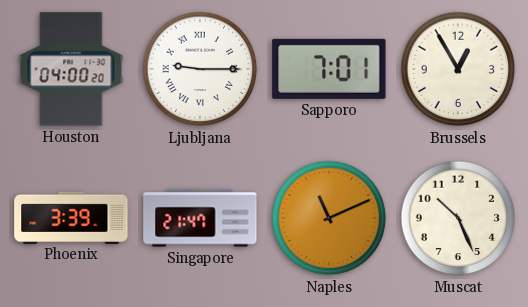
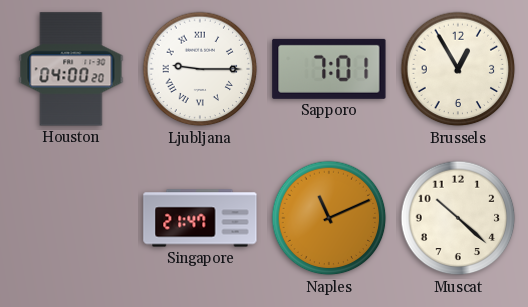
Phoenix: 3:39 -> none
Muscat: 10:26 -> 10:22
